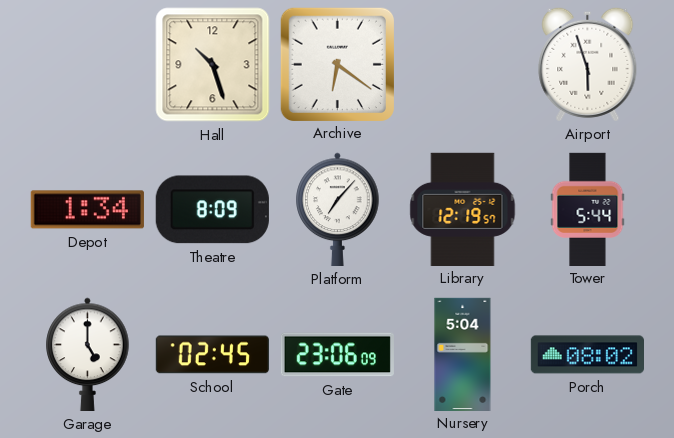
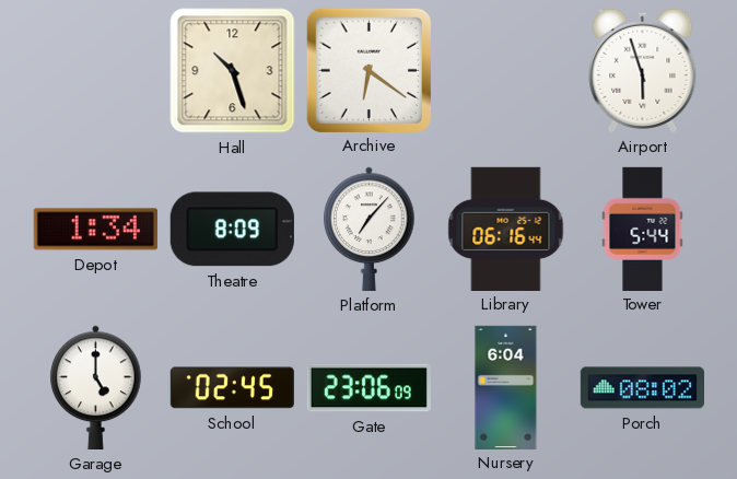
Library: 12:19 -> 06:16
Nursery: 5:04 -> 6:04
